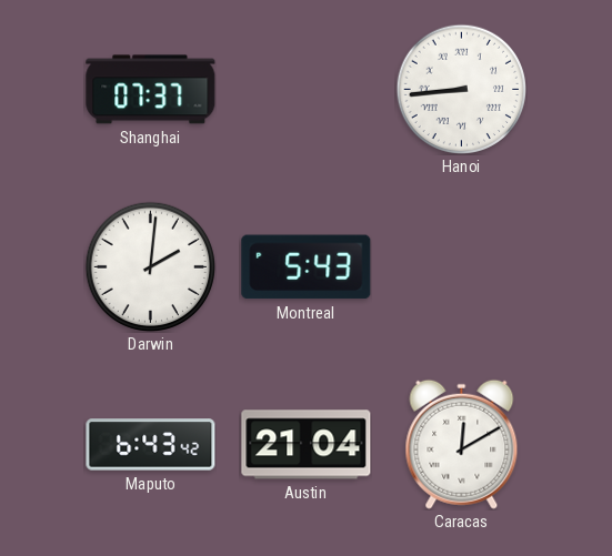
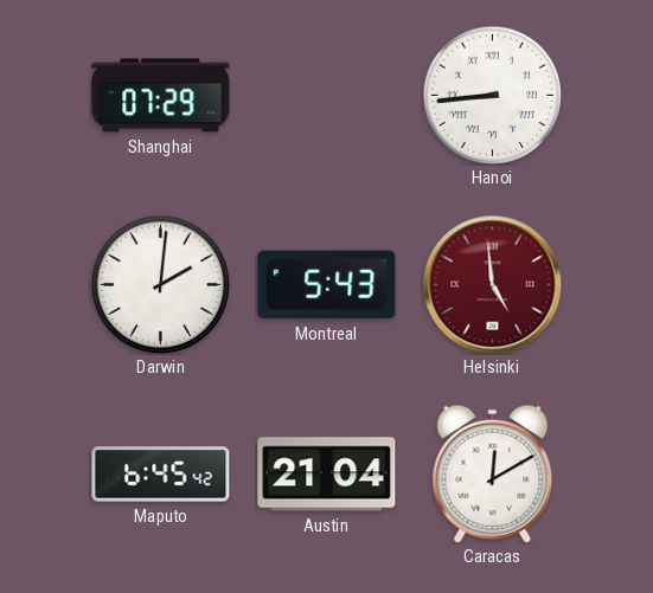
Shanghai: 07:37 -> 07:29
Helsinki: none -> 4:59
Maputo: 6:43 -> 6:45
